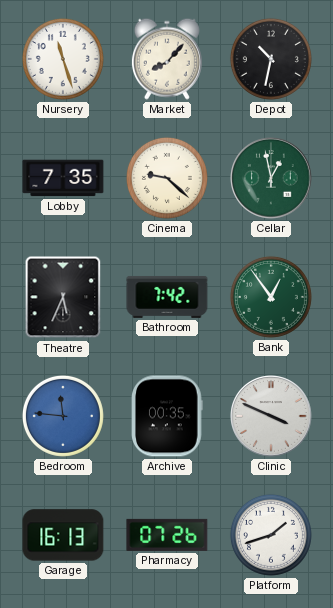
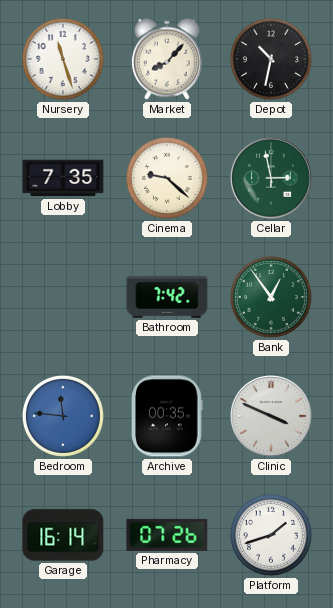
Cellar: 12:58 -> 2:58
Theatre: 5:34 -> none
Garage: 16:13 -> 16:14
